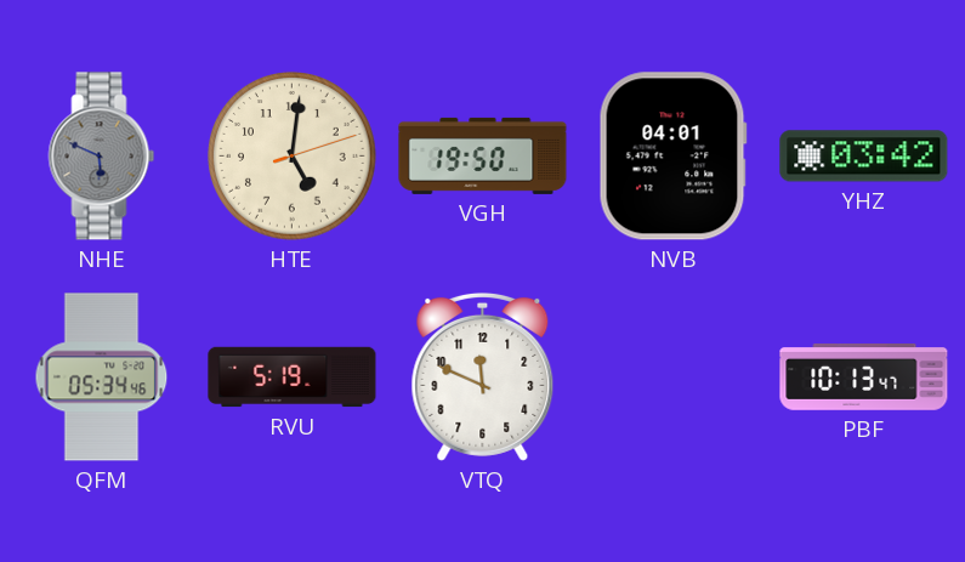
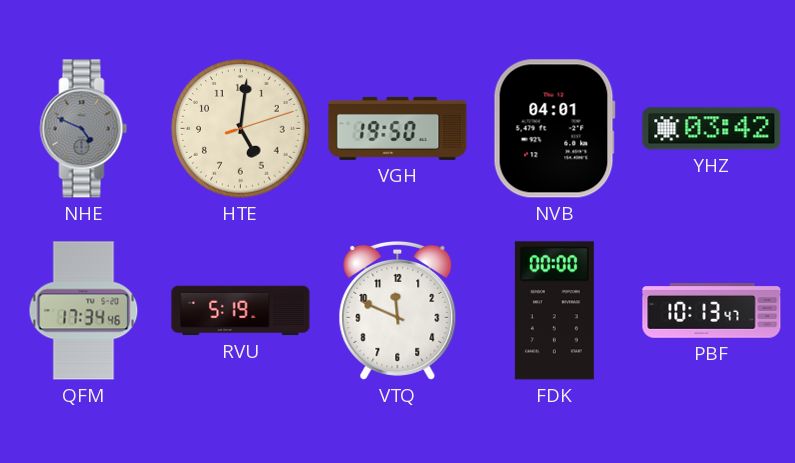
NHE: 5:49 -> 4:49
QFM: 05:34 -> 17:34
FDK: none -> 00:00
